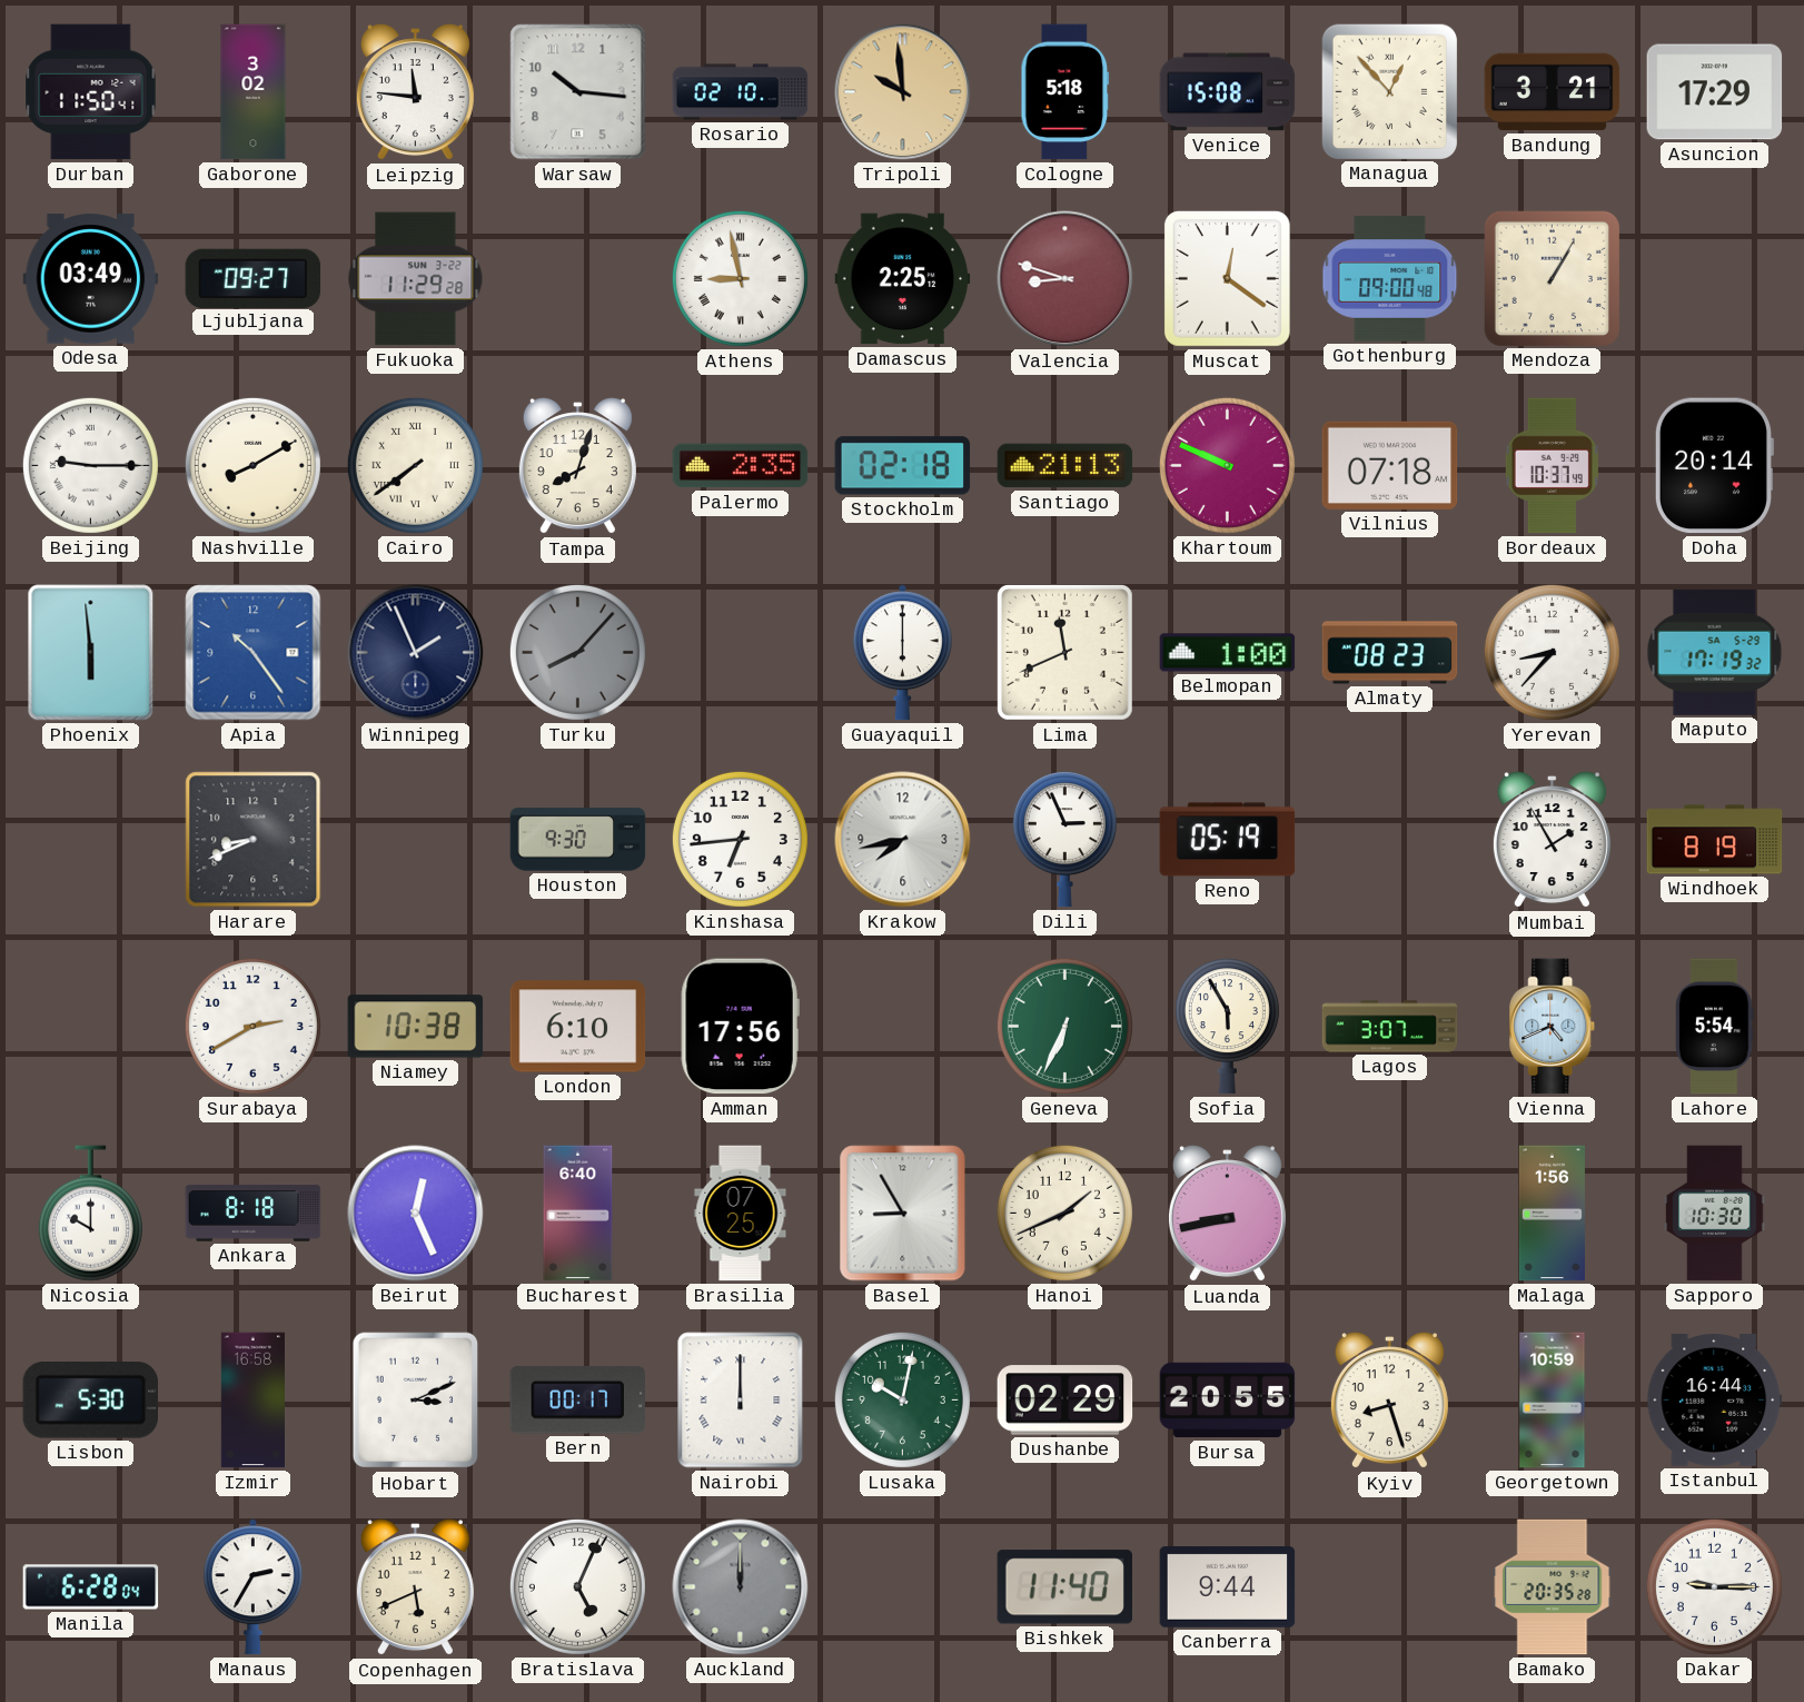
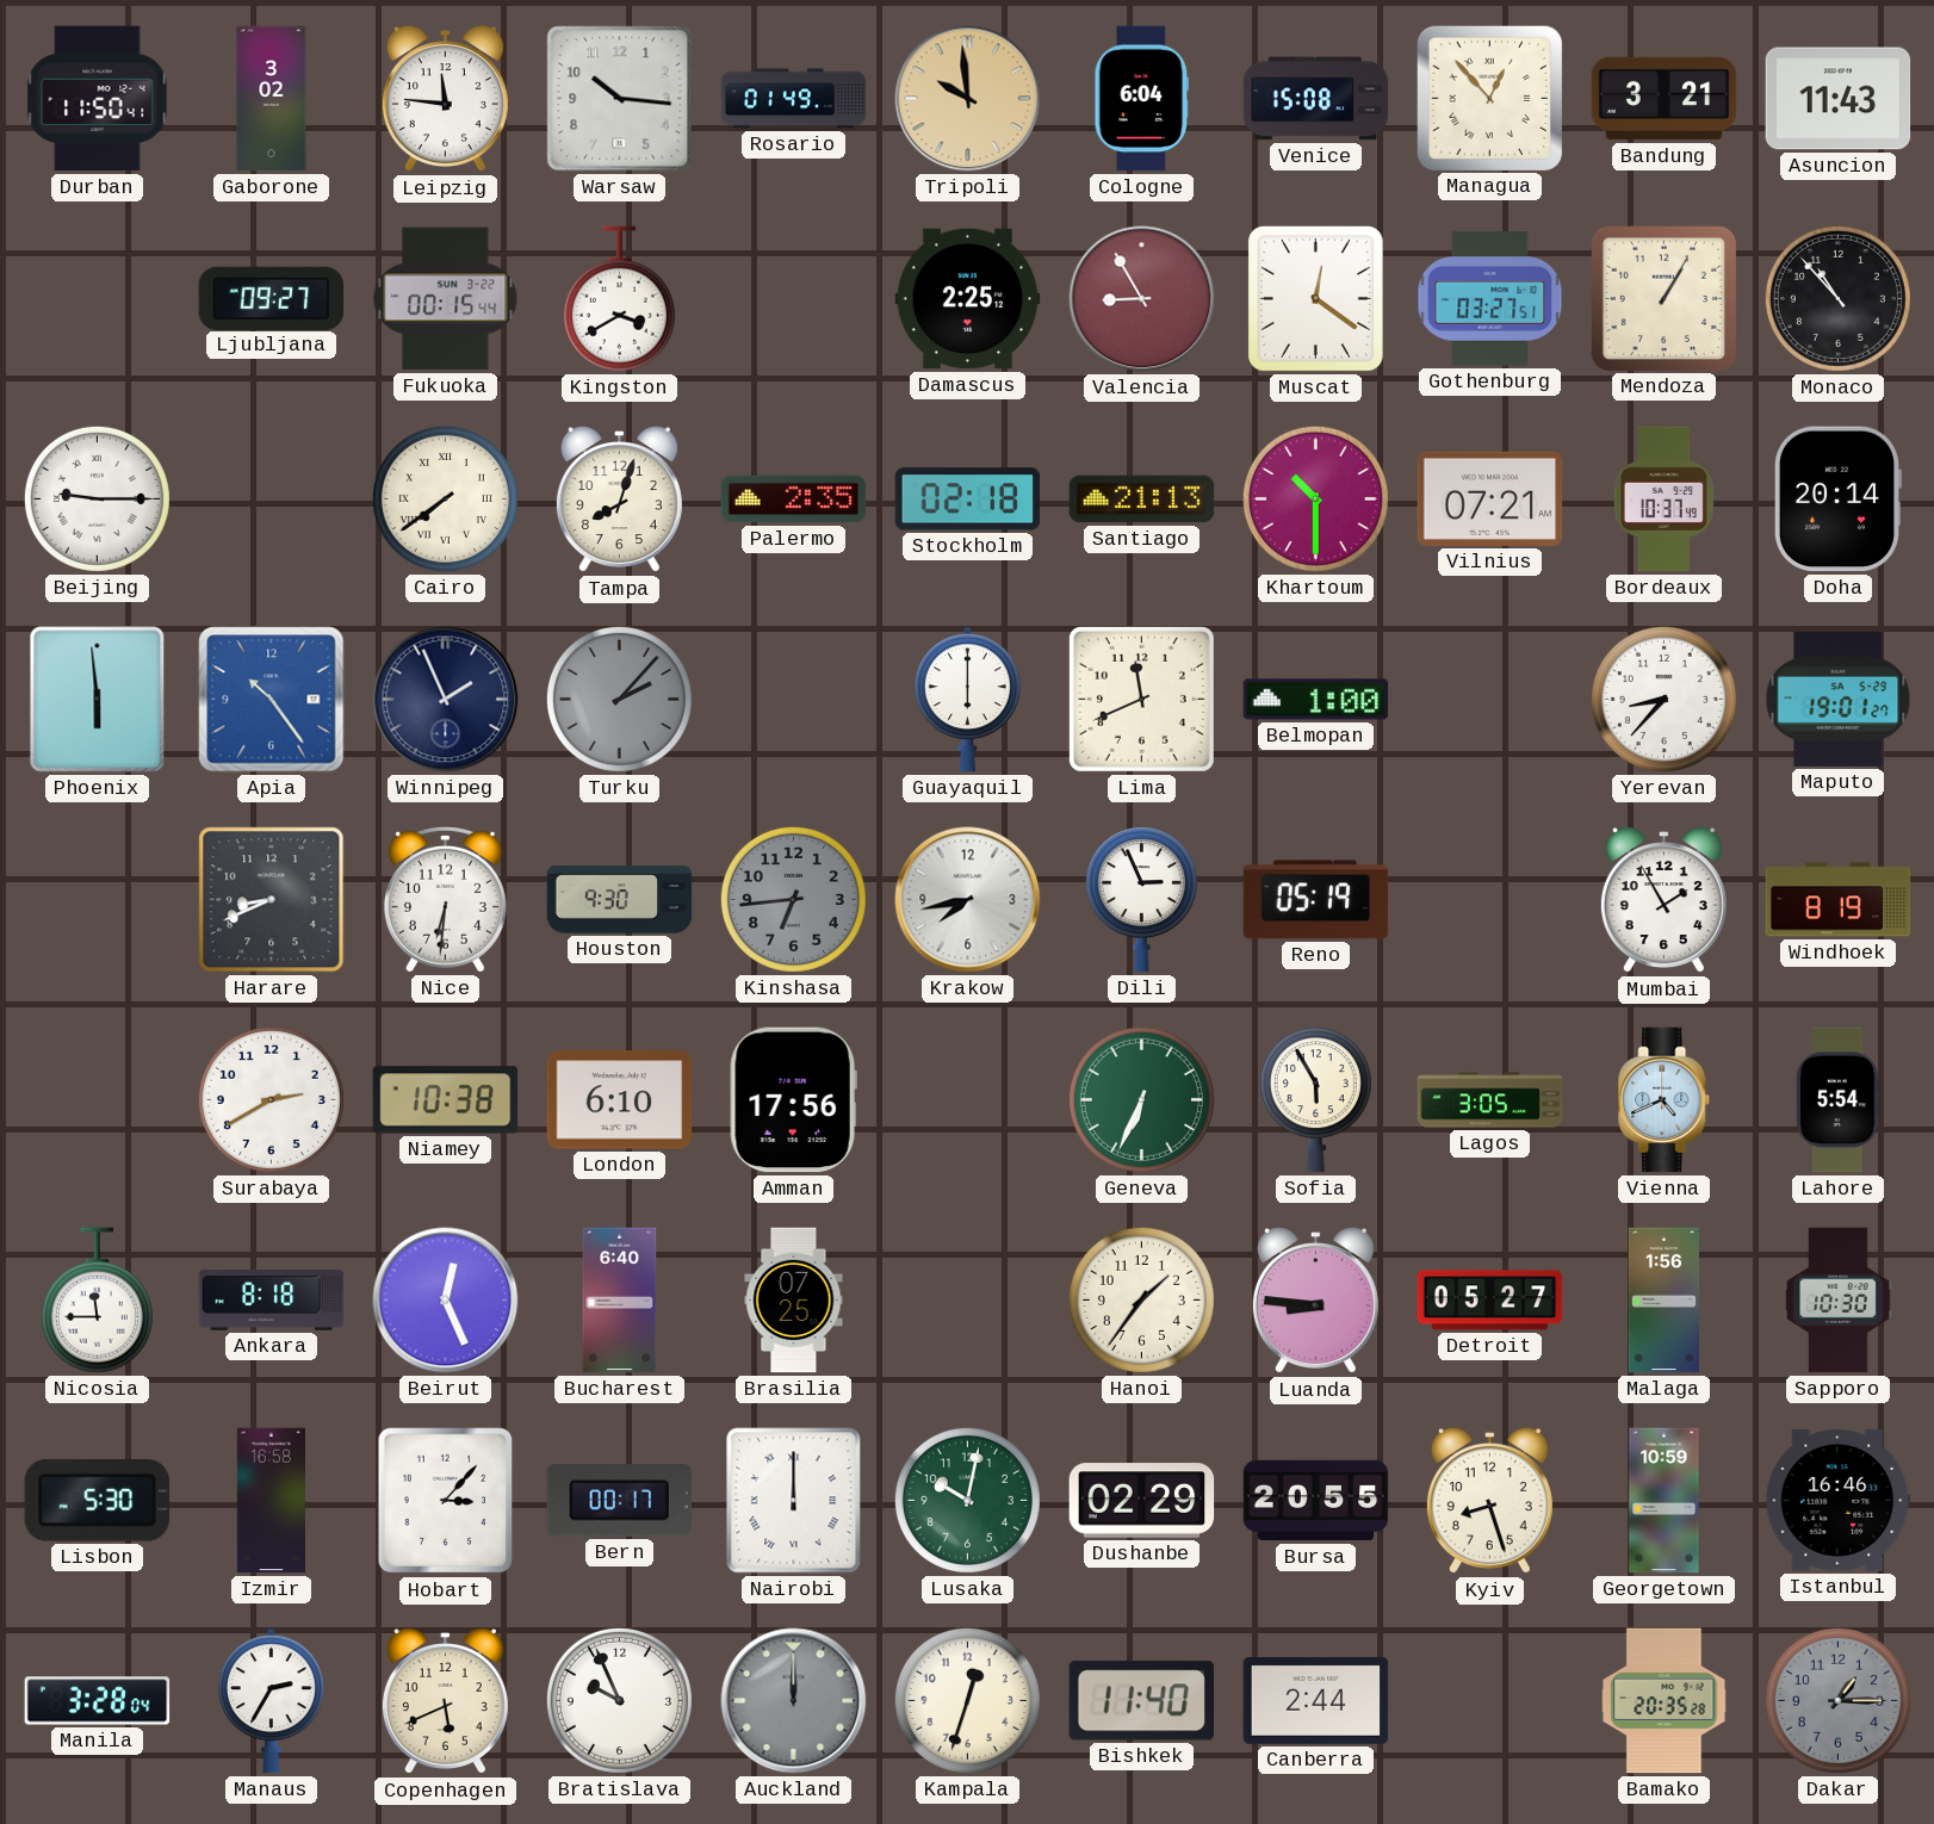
Rosario: 02:10 -> 01:49
Cologne: 5:18 -> 6:04
Asuncion: 17:29 -> 11:43
Odesa: 03:49 -> none
Fukuoka: 11:29 -> 00:15
Kingston: none -> 3:40
Athens: 8:58 -> none
Valencia: 8:48 -> 8:55
Gothenburg: 09:00 -> 03:27
Monaco: none -> 10:53
Nashville: 8:10 -> none
Khartoum: 9:49 -> 10:30
Vilnius: 07:18 -> 07:21
Turku: 8:07 -> 2:07
Almaty: 08:23 -> none
Maputo: 17:19 -> 19:01
Nice: none -> 6:31
Kinshasa dial: white -> grey
Lagos: 3:07 -> 3:05
Nicosia: 10:00 -> 11:45
Basel: 8:55 -> none
Hanoi: 1:41 -> 1:36
Luanda: 8:43 -> 8:46
Detroit: none -> 05:27
Hobart: 3:11 -> 3:07
Istanbul: 16:44 -> 16:46
Manila: 6:28 -> 3:28
Bratislava: 5:04 -> 9:56
Kampala: none -> 12:33
Canberra: 9:44 -> 2:44
Dakar: 9:15 -> 1:15
Dakar dial: white -> grey
